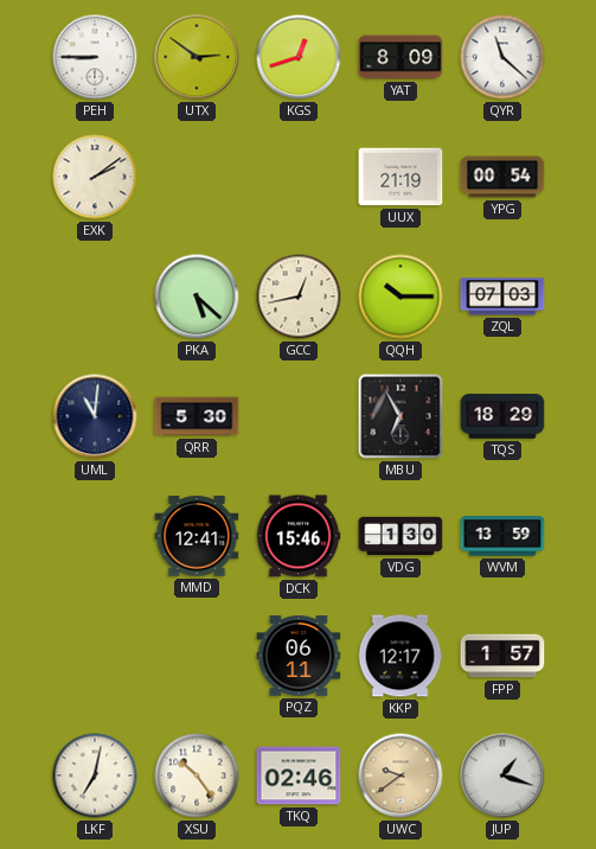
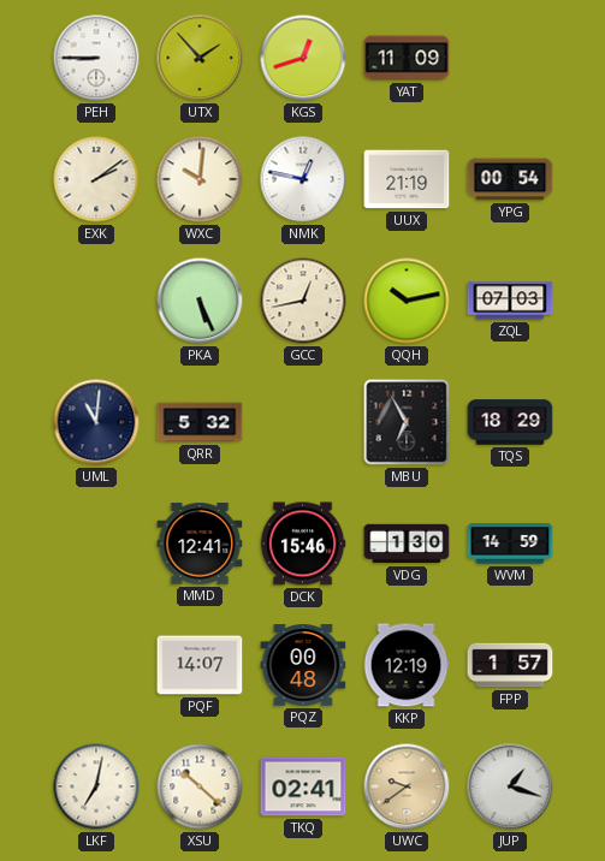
UTX: 2:51 -> 1:53
YAT: 8:09 -> 11:09
QYR: 11:22 -> none
WXC: none -> 10:01
NMK: none -> 12:47
PKA: 5:22 -> 5:26
QQH: 10:15 -> 10:13
QRR: 5:30 -> 5:32
WVM: 13:59 -> 14:59
PQF: none -> 14:07
PQZ: 06:11 -> 00:48
KKP: 12:17 -> 12:19
XSU: 10:24 -> 10:22
TKQ: 02:46 -> 02:41
